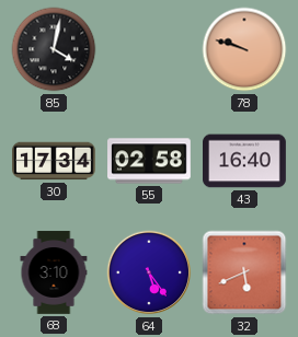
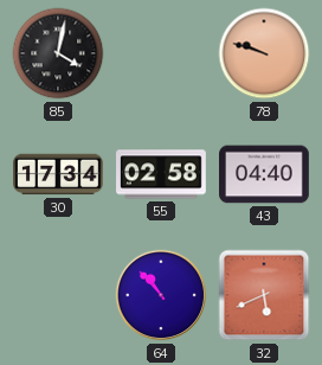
43: 16:40 -> 04:40
68: 3:10 -> none
64: 5:24 -> 10:53
